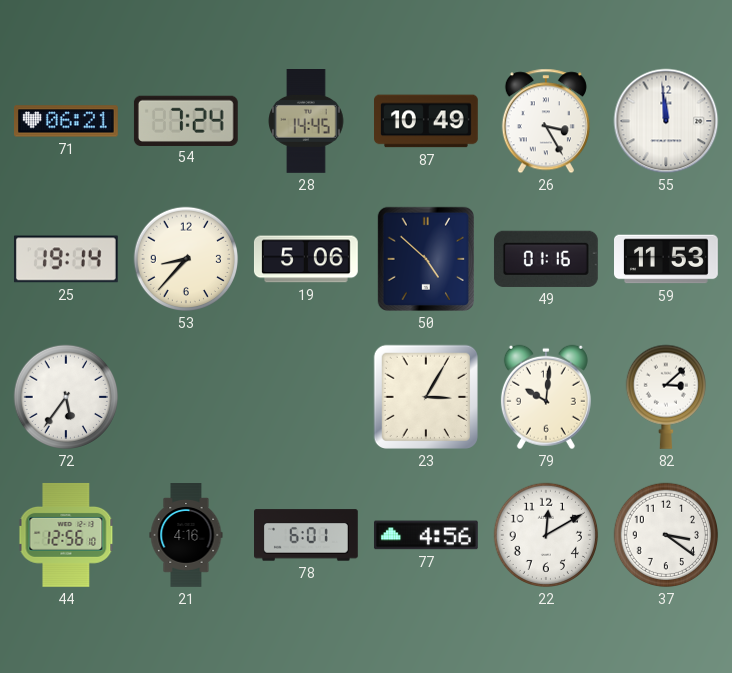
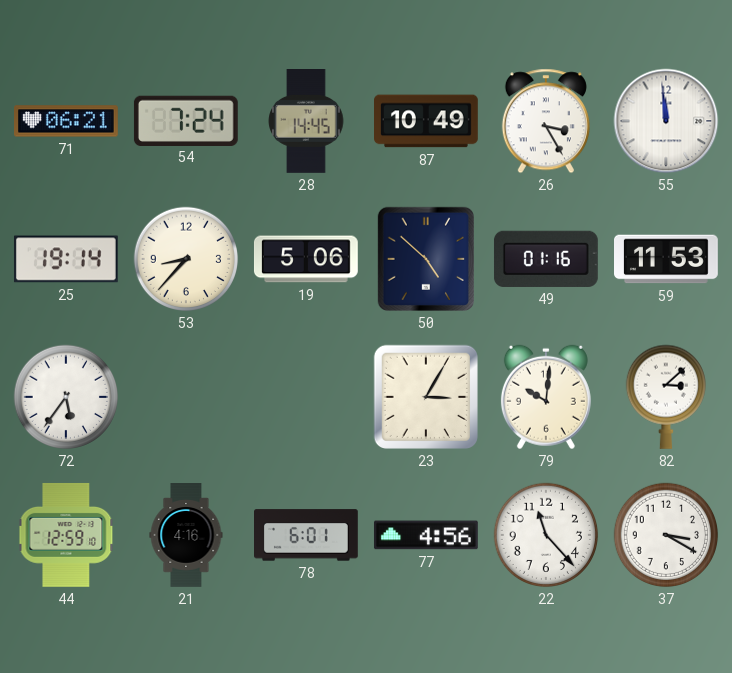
44: 12:56 -> 12:59
22: 12:10 -> 11:23
37: 3:21 -> 3:20
